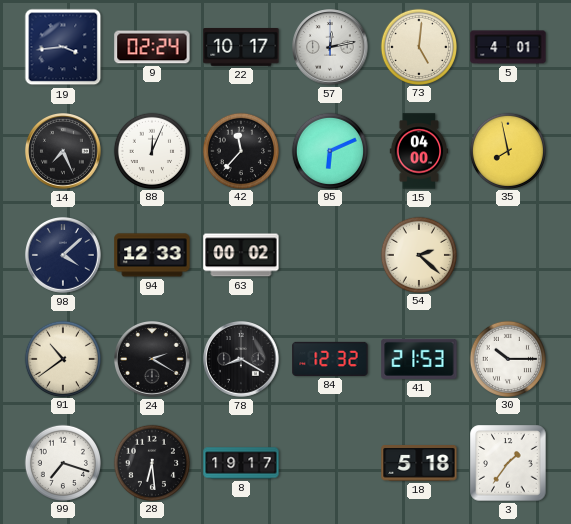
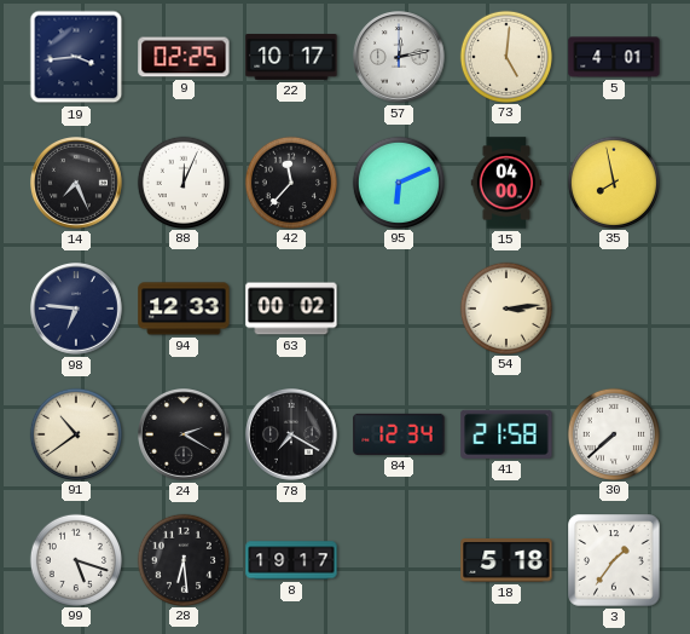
9: 02:24 -> 02:25
98: 4:08 -> 6:46
54: 2:22 -> 3:14
78: 8:20 -> 7:20
84: 12:32 -> 12:34
41: 21:53 -> 21:58
30: 10:15 -> 7:38
99: 7:18 -> 5:18
